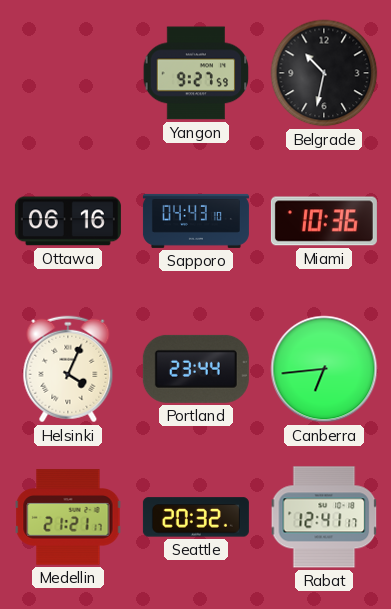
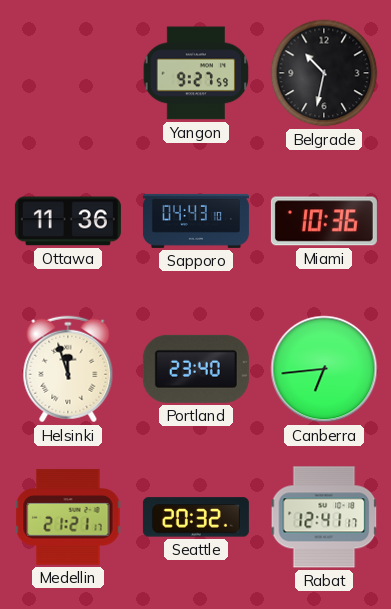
Ottawa: 06:16 -> 11:36
Helsinki: 4:04 -> 11:57
Portland: 23:44 -> 23:40
